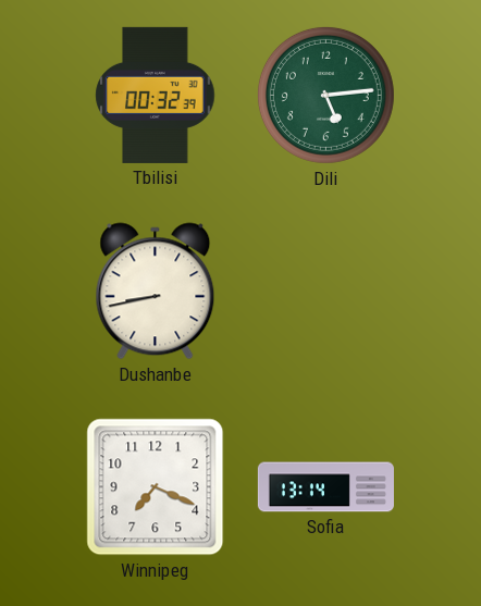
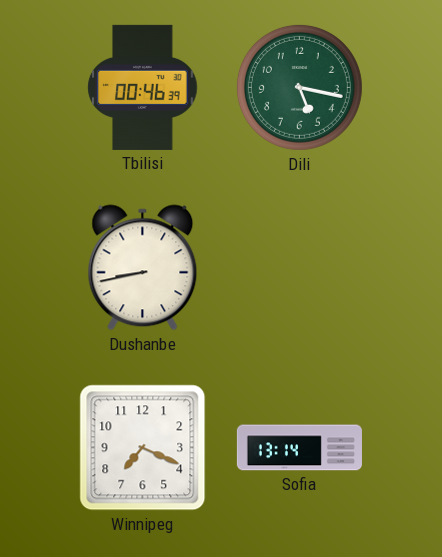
Tbilisi: 00:32 -> 00:46
Dili: 5:14 -> 5:17
